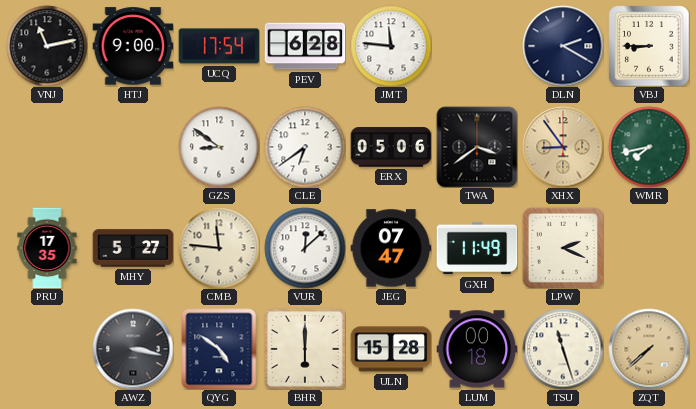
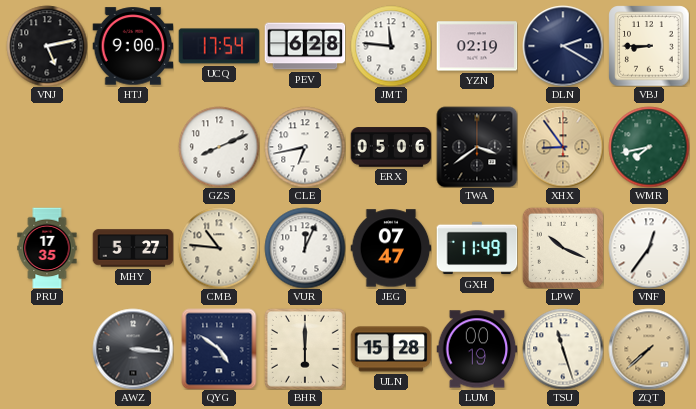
VNJ: 11:13 -> 5:13
YZN: none -> 02:19
GZS: 8:51 -> 8:11
CLE: 6:39 -> 6:43
CMB: 11:46 -> 10:46
VUR: 12:08 -> 12:04
LPW: 2:19 -> 10:19
VNF: none -> 12:36
AWZ: 3:17 -> 3:16
LUM: 00:18 -> 00:19
